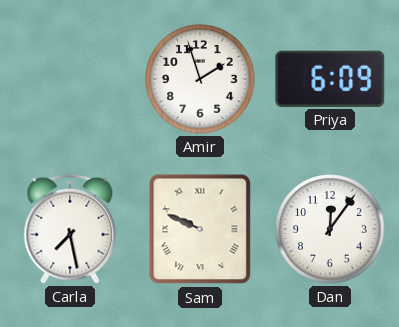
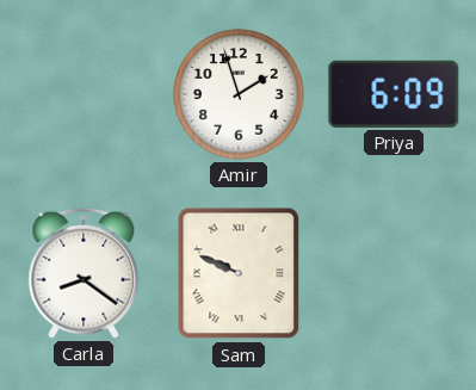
Carla: 7:28 -> 8:21
Dan: 12:06 -> none
